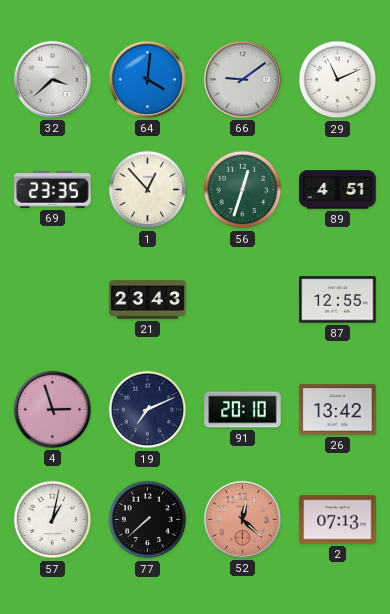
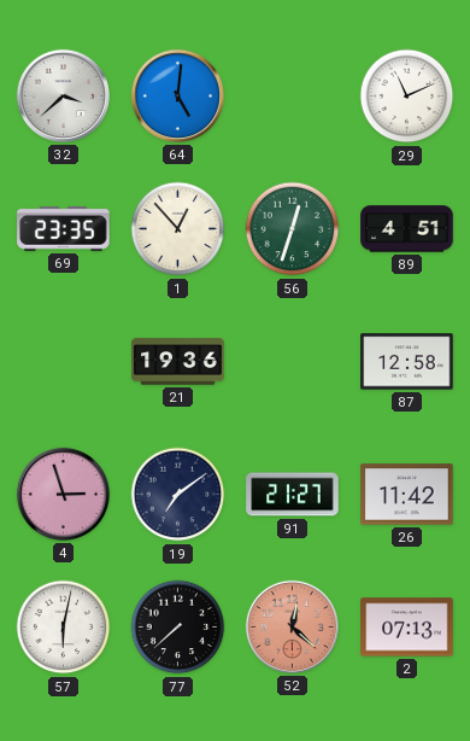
64: 4:01 -> 5:01
66: 9:09 -> none
21: 23:43 -> 19:36
87: 12:55 -> 12:58
19: 7:11 -> 7:09
91: 20:10 -> 21:27
26: 13:42 -> 11:42
57: 1:02 -> 6:02
